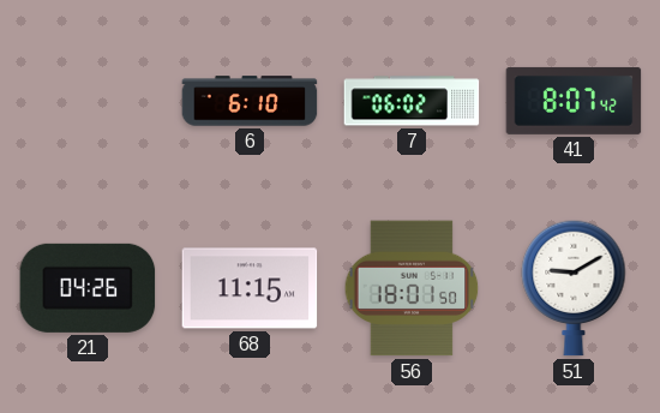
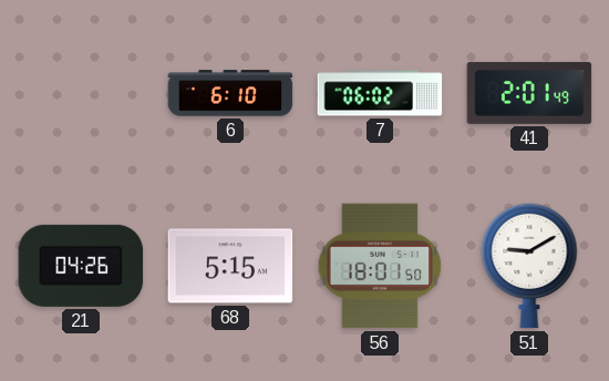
41: 8:07 -> 2:01
68: 11:15 -> 5:15
